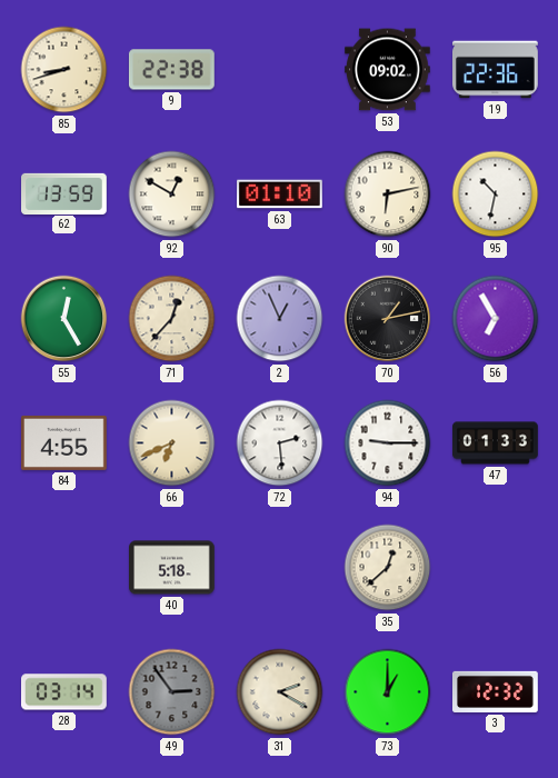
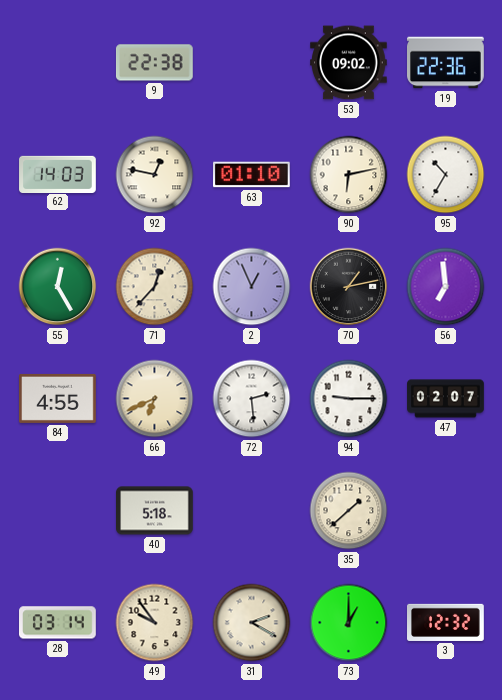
85: 8:42 -> none
62: 13:59 -> 14:03
92: 12:50 -> 12:47
95: 10:32 -> 10:35
56: 6:55 -> 6:59
47: 01:33 -> 02:07
35: 12:38 -> 1:38
49: 2:54 -> 9:54
49 dial: grey -> cream
